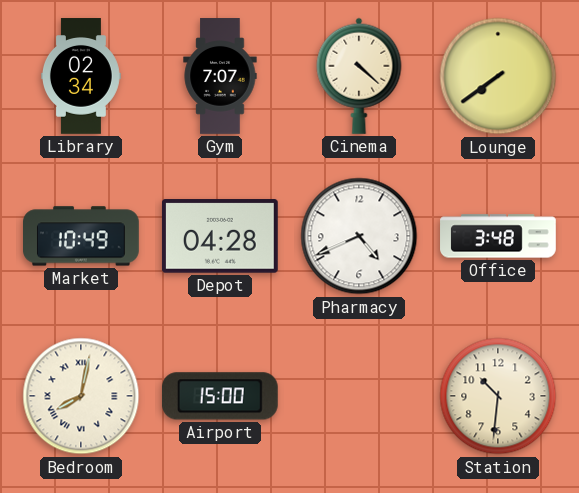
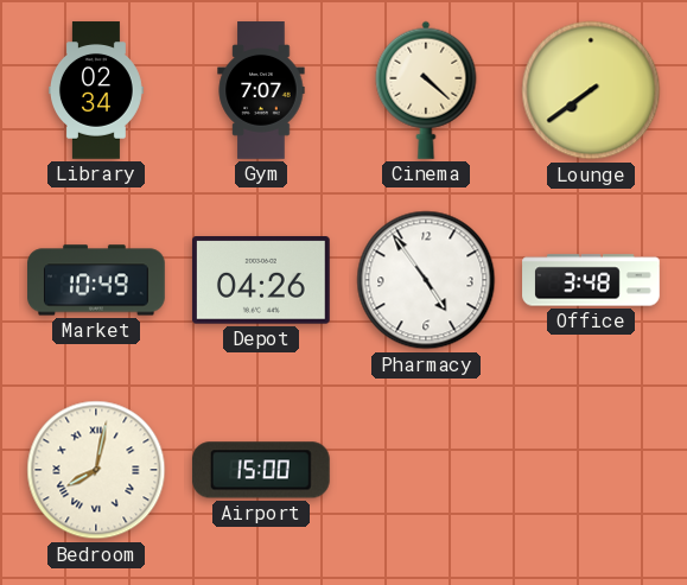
Depot: 04:28 -> 04:26
Pharmacy: 4:41 -> 4:54
Station: 10:31 -> none
